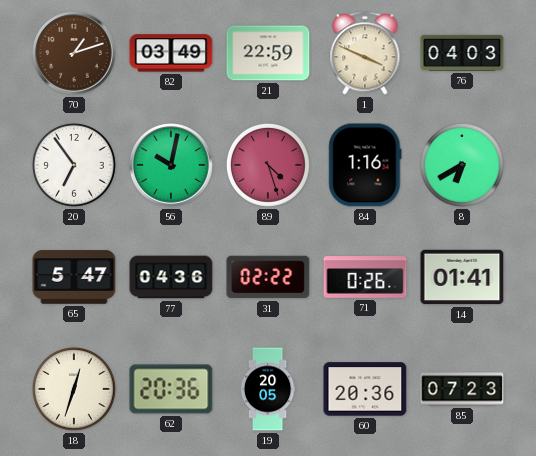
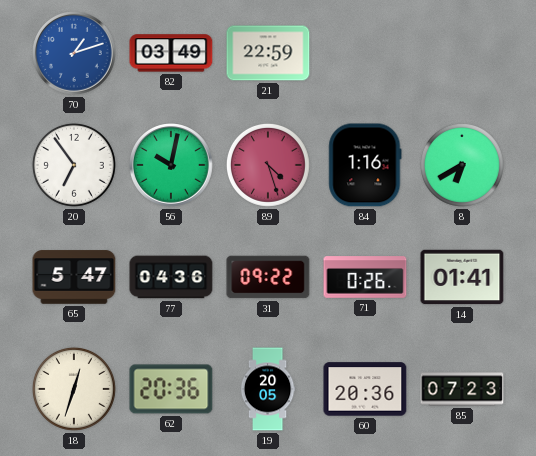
70 dial: brown -> blue
1: 3:49 -> none
76: 04:03 -> none
31: 02:22 -> 09:22
